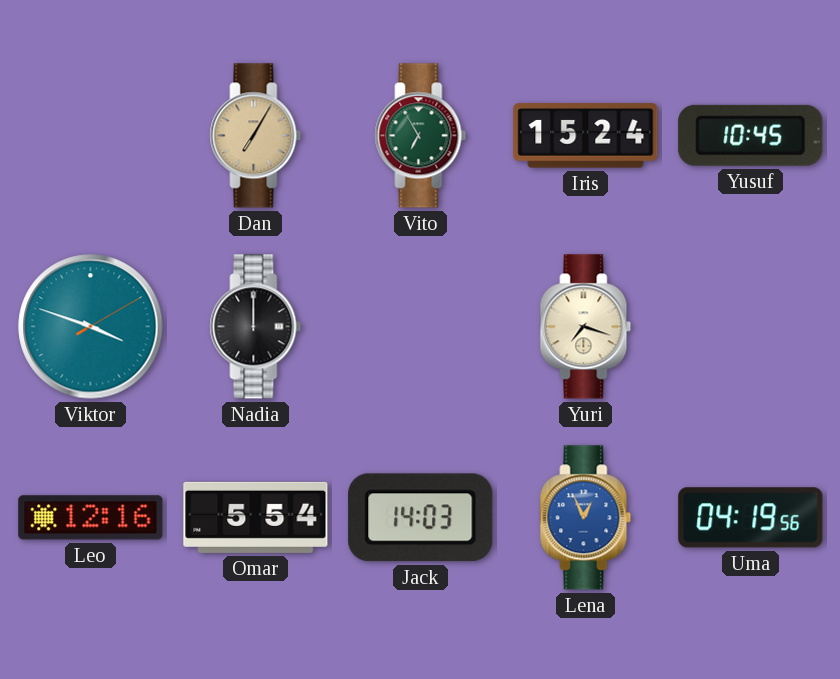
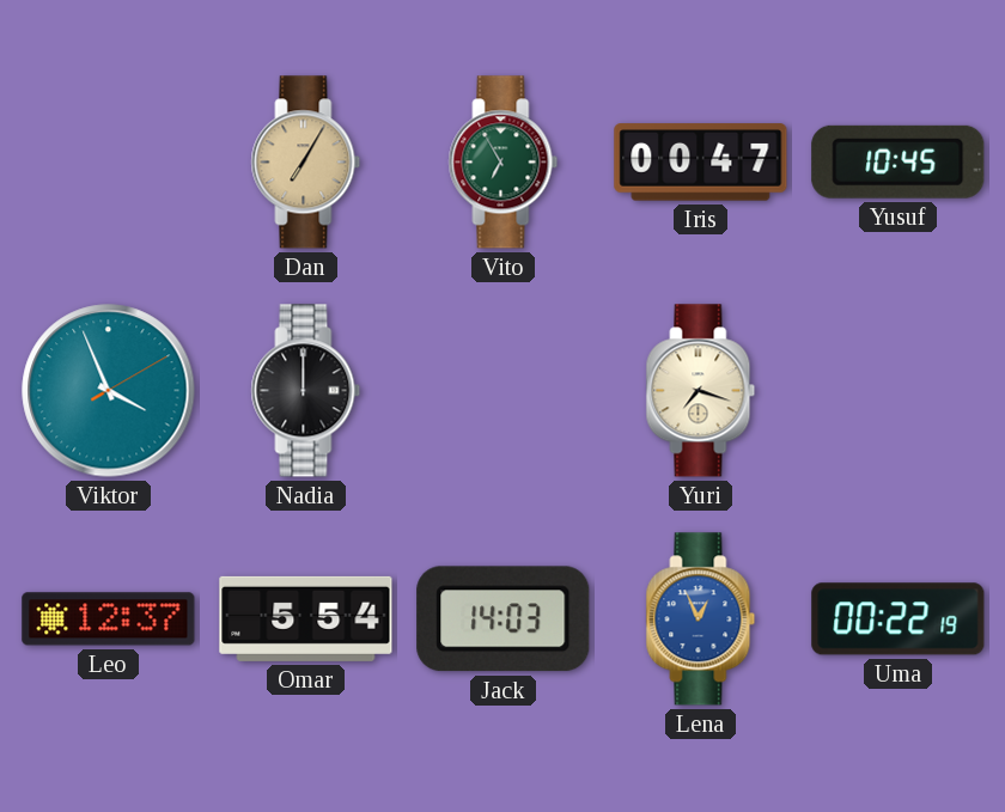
Iris: 15:24 -> 00:47
Viktor: 3:48 -> 3:56
Leo: 12:16 -> 12:37
Uma: 04:19 -> 00:22
